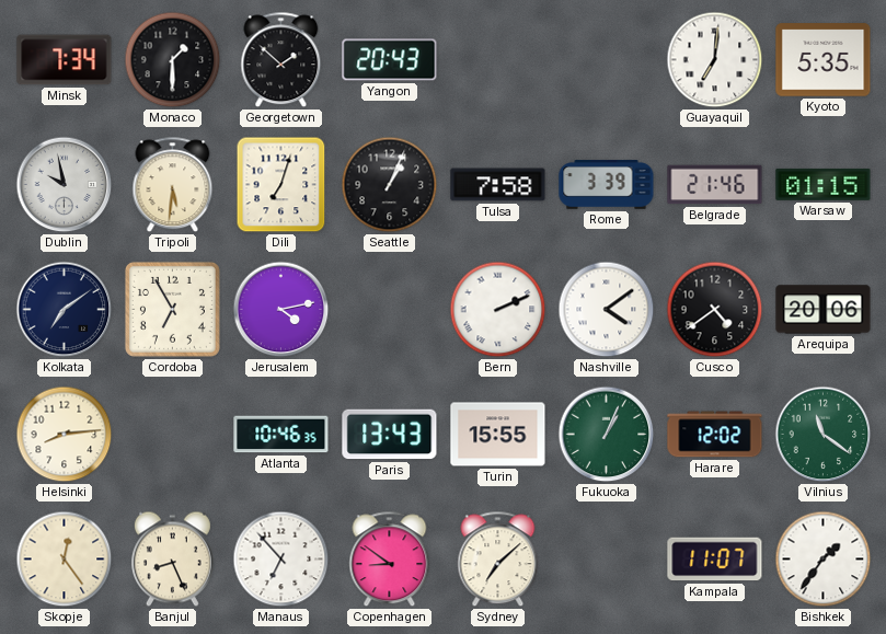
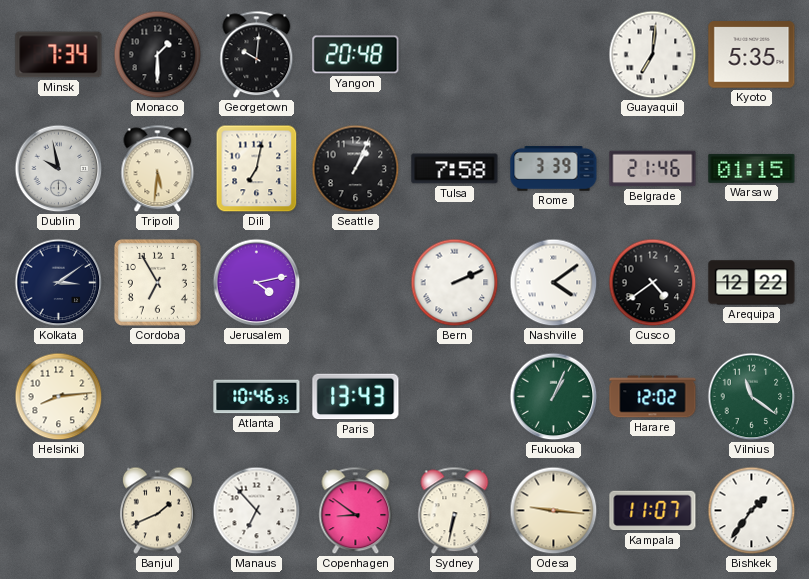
Georgetown: 1:52 -> 10:01
Yangon: 20:43 -> 20:48
Dili: 7:03 -> 7:02
Kolkata: 7:09 -> 3:09
Arequipa: 20:06 -> 12:22
Turin: 15:55 -> none
Skopje: 12:24 -> none
Banjul: 8:26 -> 1:41
Sydney: 7:08 -> 6:32
Odesa: none -> 9:16
